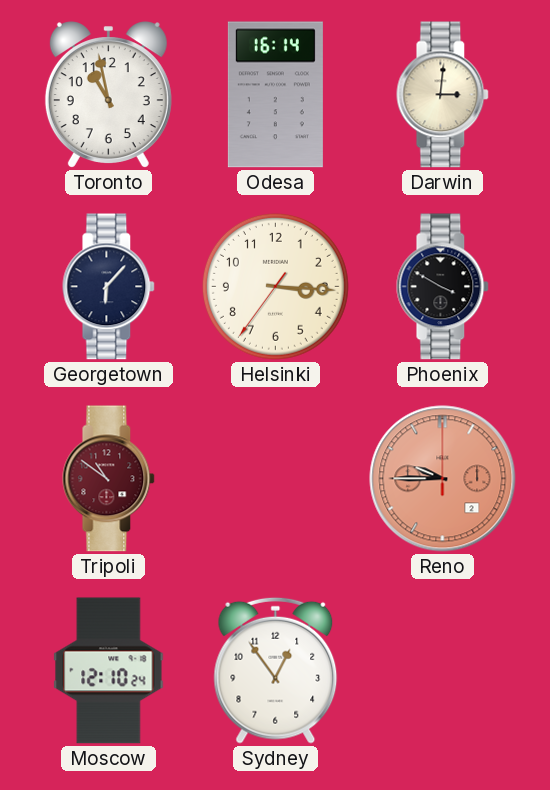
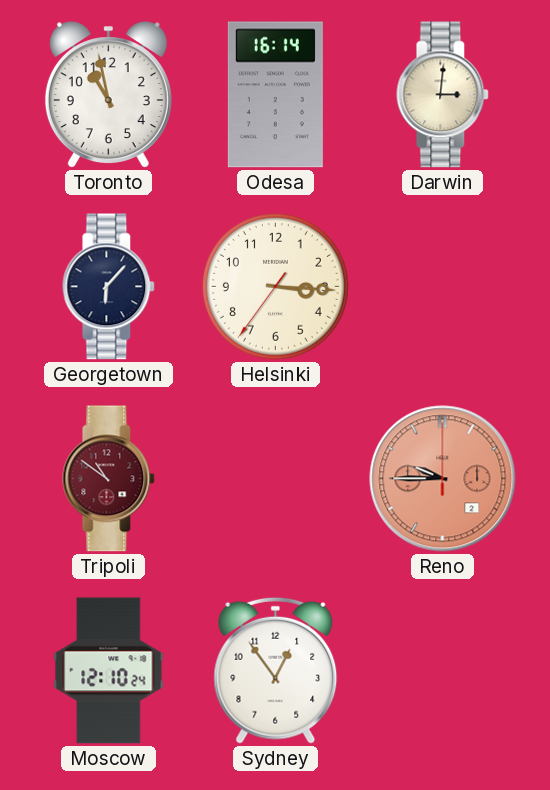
Phoenix: 3:50 -> none
